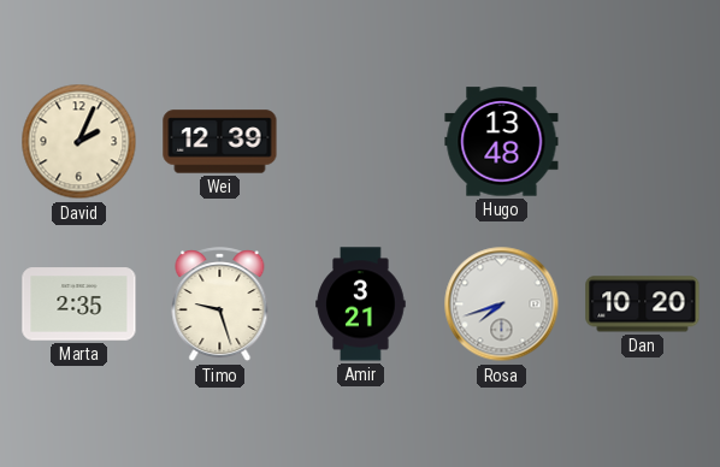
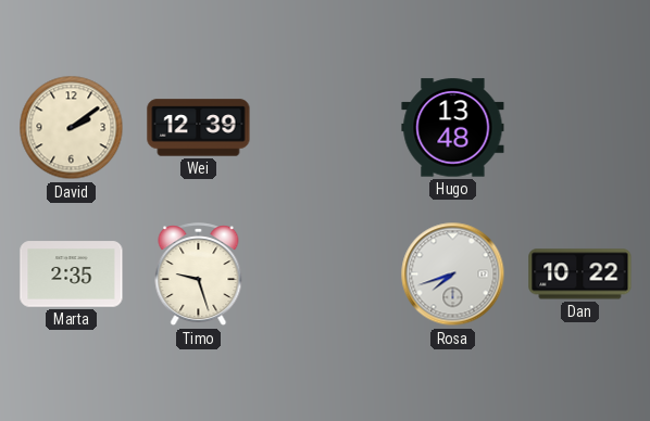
David: 2:04 -> 2:09
Amir: 3:21 -> none
Dan: 10:20 -> 10:22
